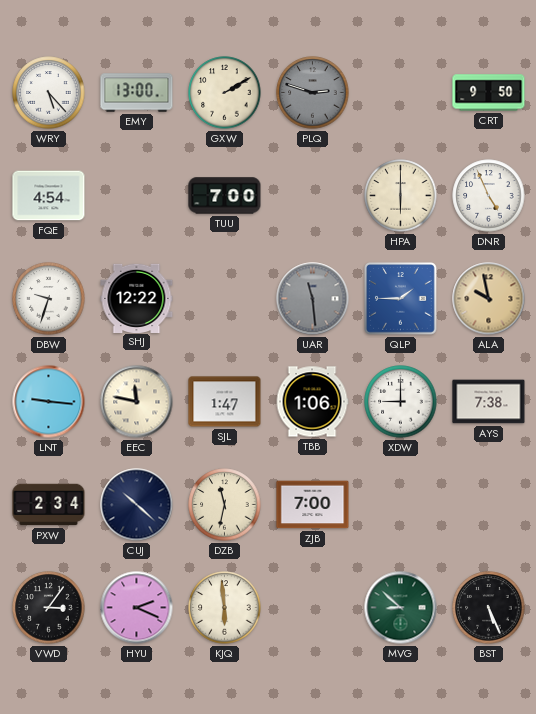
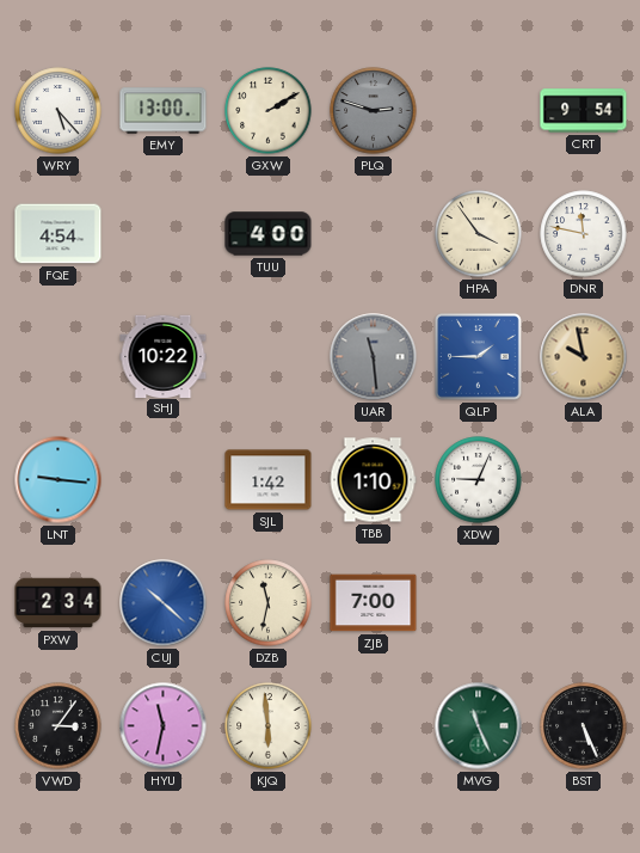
CRT: 9:50 -> 9:54
TUU: 7:00 -> 4:00
HPA: 6:00 -> 3:54
DNR: 4:56 -> 11:47
DBW: 9:33 -> none
SHJ: 12:22 -> 10:22
EEC: 11:47 -> none
SJL: 1:47 -> 1:42
TBB: 1:06 -> 1:10
XDW: 9:00 -> 9:04
AYS: 7:38 -> none
CUJ dial: navy -> blue
HYU: 2:19 -> 11:32
MVG: 8:52 -> 11:26
